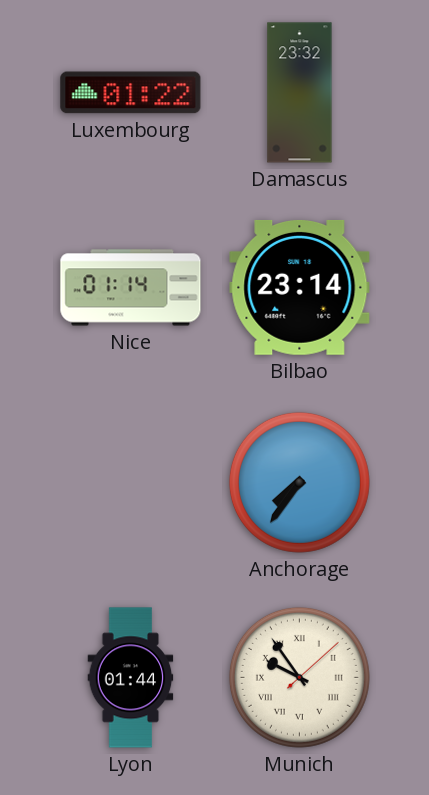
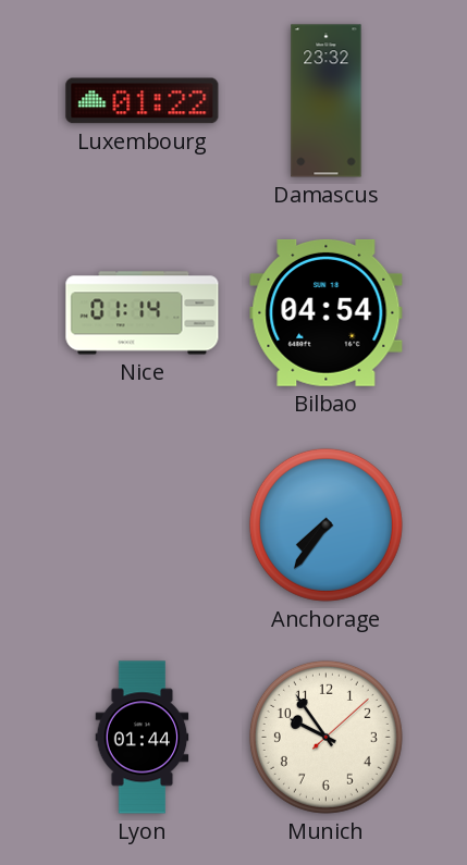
Bilbao: 23:14 -> 04:54
Munich numerals: Roman -> Arabic
